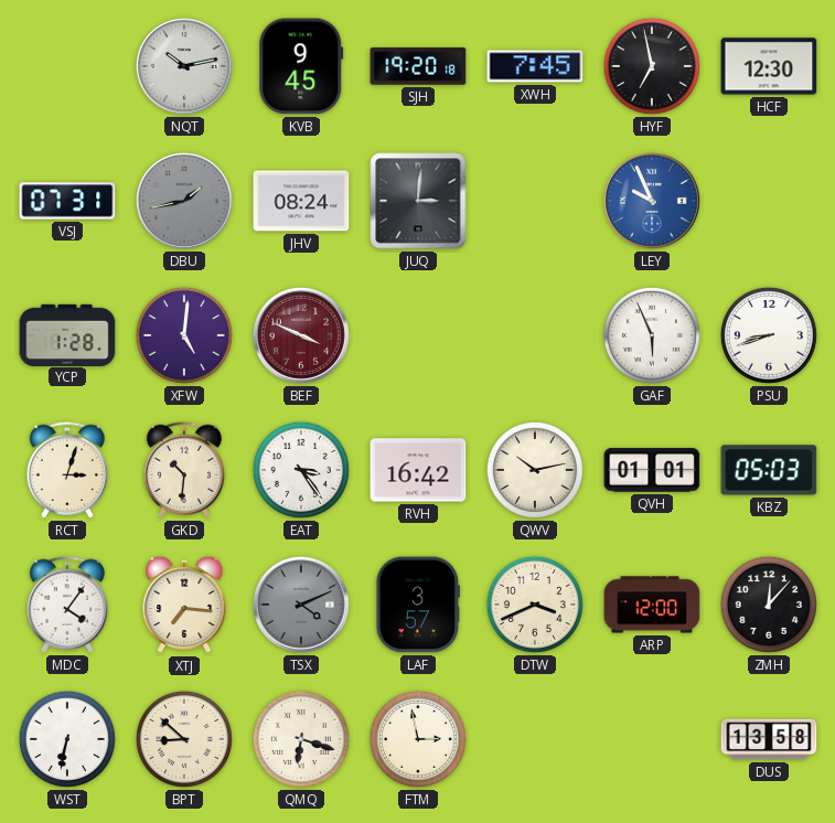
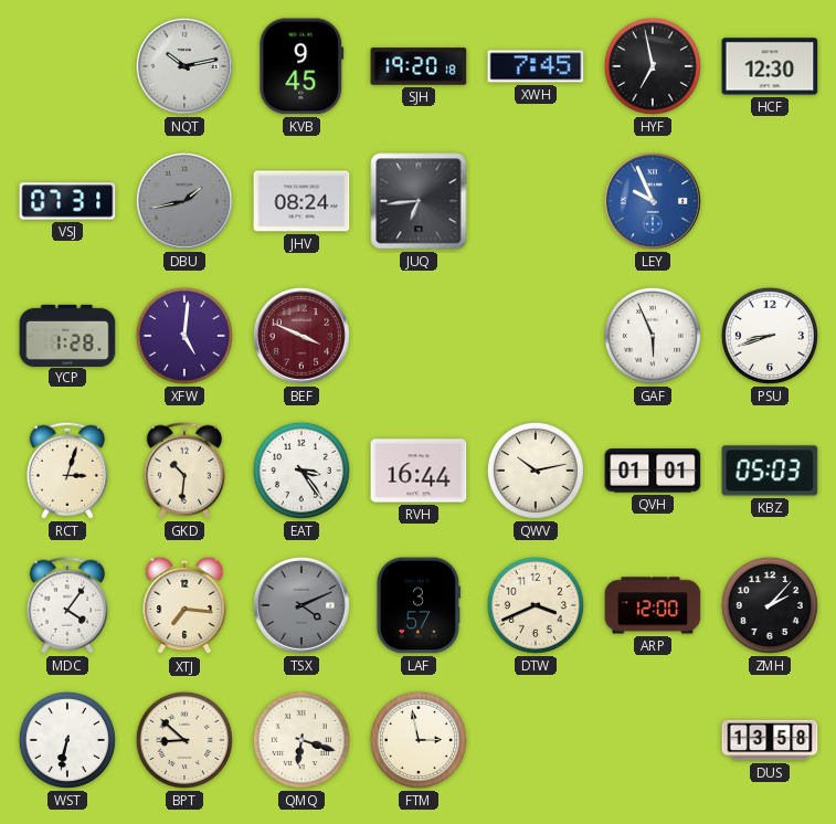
JUQ: 3:01 -> 6:44
RVH: 16:42 -> 16:44
ZMH: 12:07 -> 2:07
